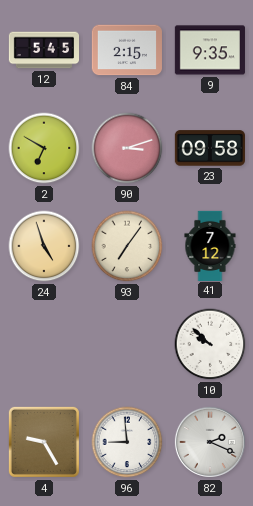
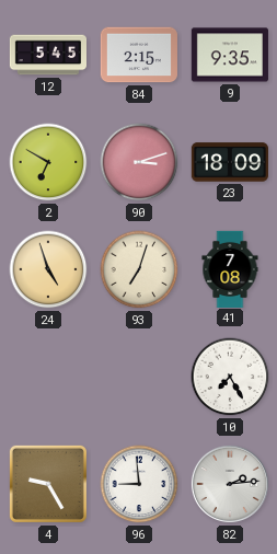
23: 09:58 -> 18:09
93: 7:06 -> 7:03
41: 7:12 -> 7:08
10: 9:52 -> 7:25
82: 2:19 -> 2:14
